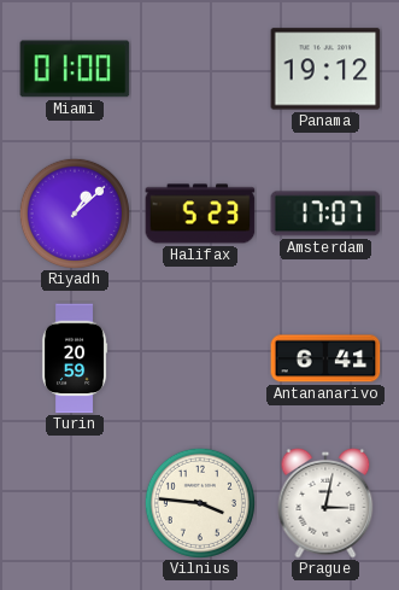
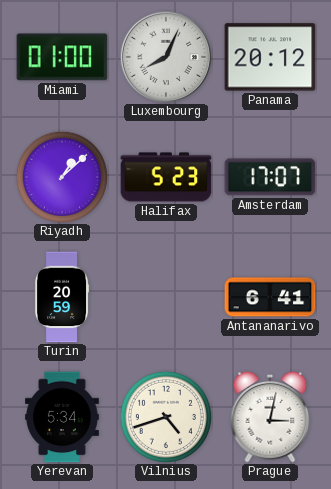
Luxembourg: none -> 8:04
Panama: 19:12 -> 20:12
Yerevan: none -> 5:34
Vilnius: 3:46 -> 4:42
